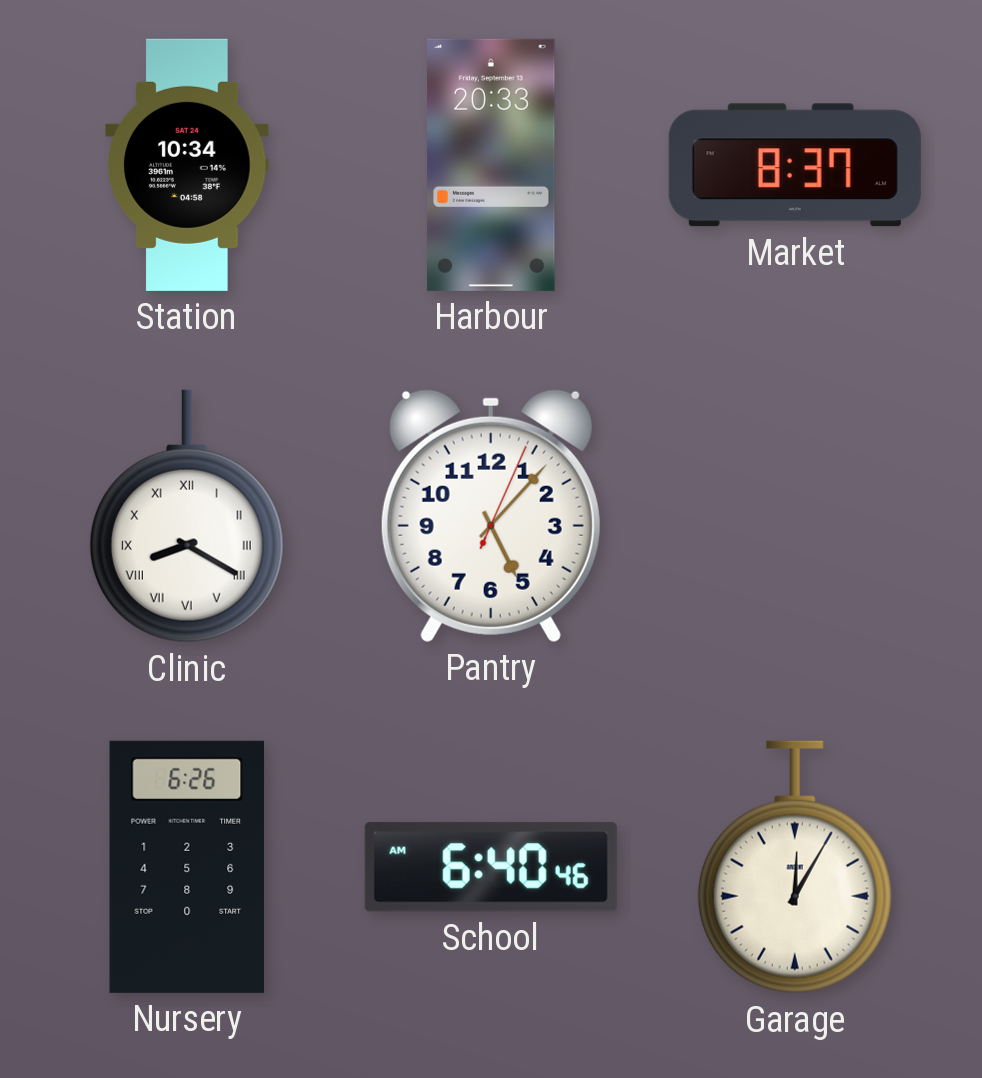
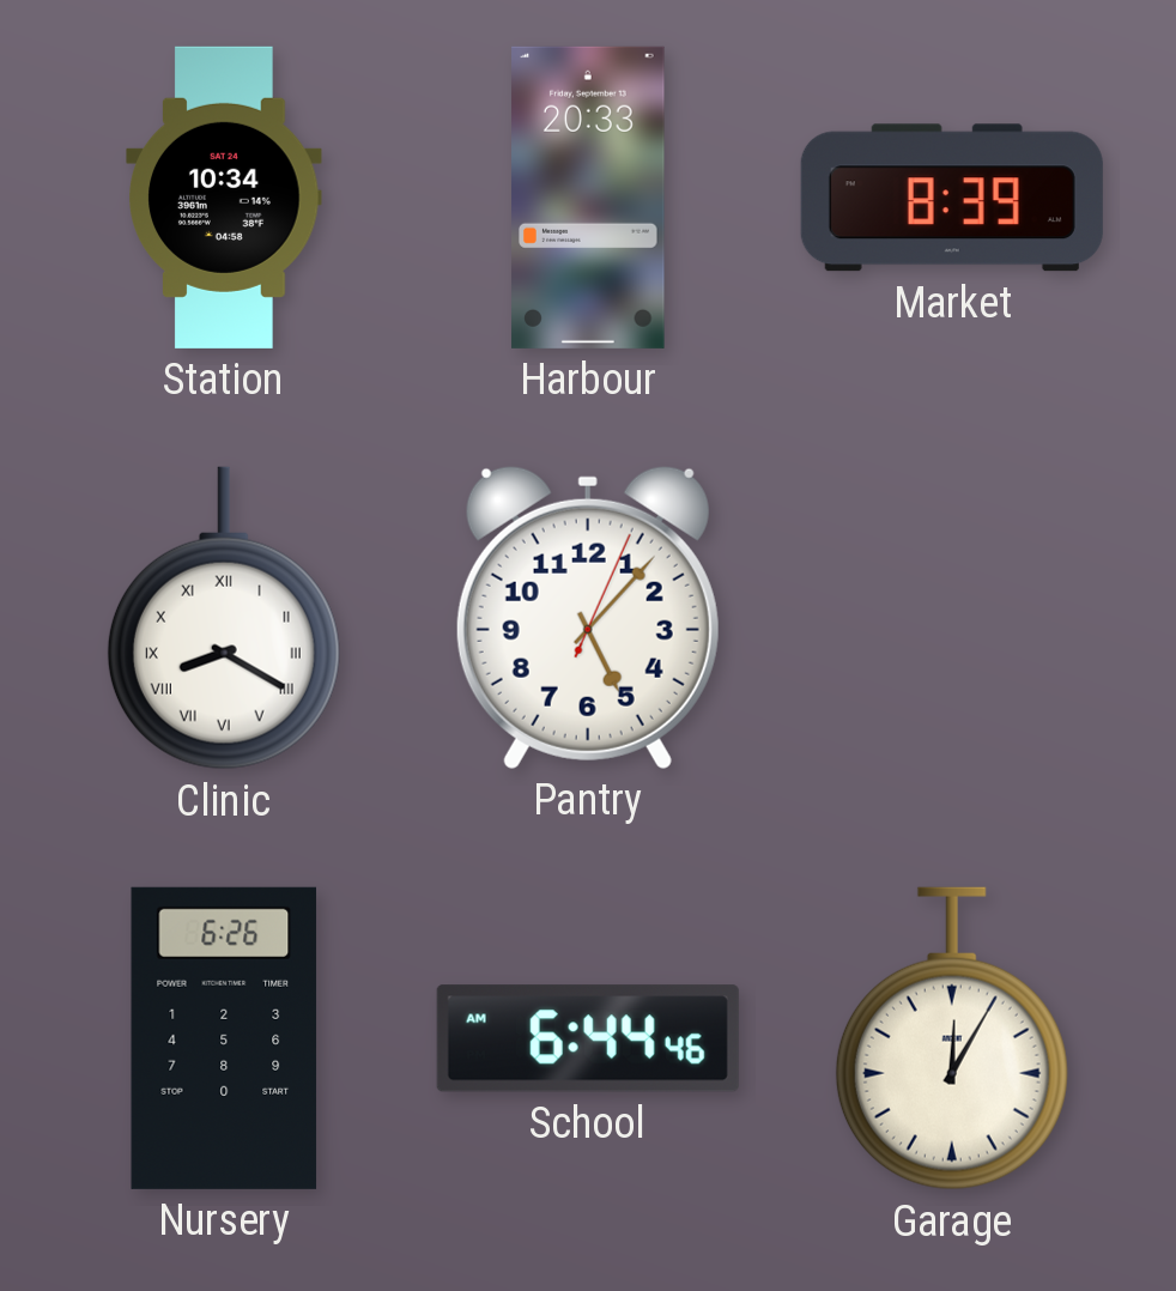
Market: 8:37 -> 8:39
School: 6:40 -> 6:44
